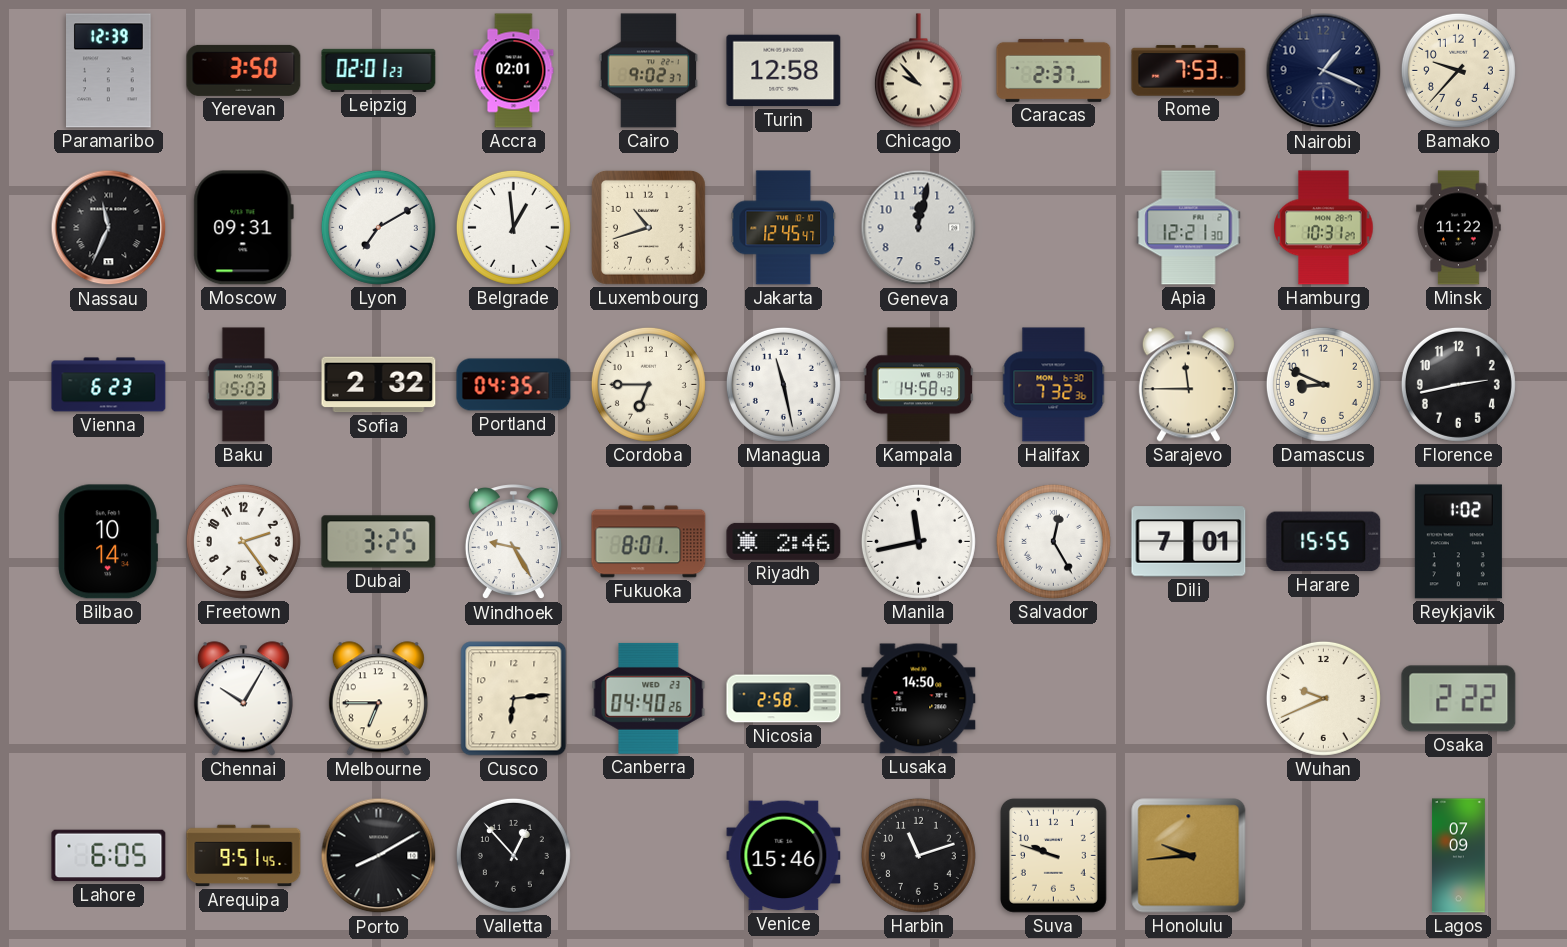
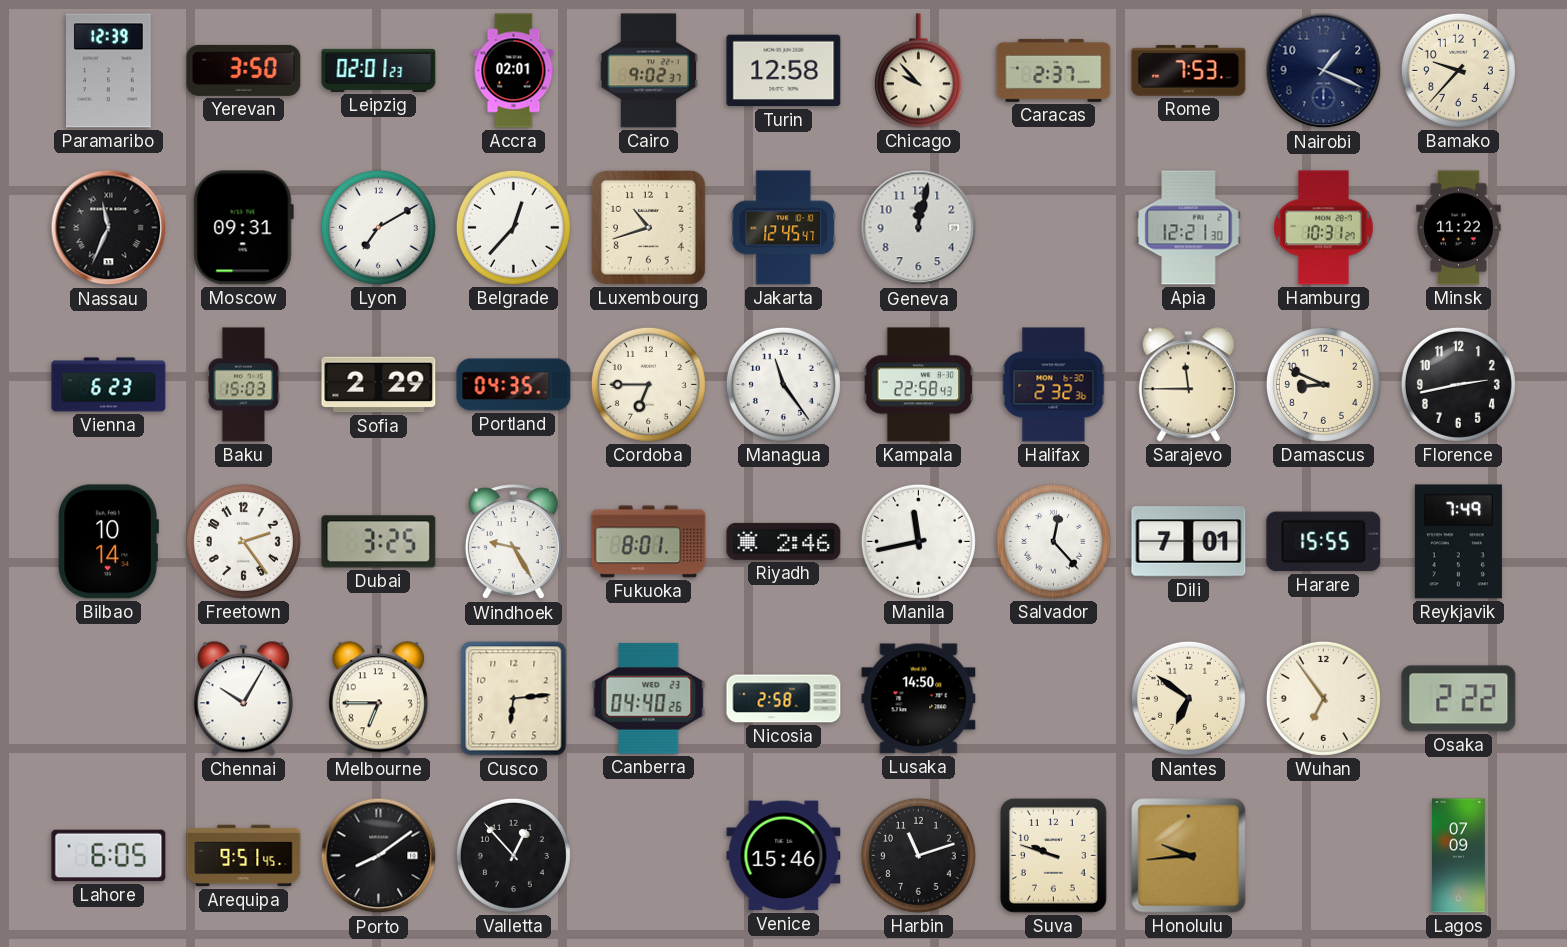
Belgrade: 12:59 -> 12:37
Sofia: 2:32 -> 2:29
Managua: 11:28 -> 11:24
Kampala: 14:58 -> 22:58
Halifax: 7:32 -> 2:32
Salvador: 12:25 -> 12:23
Reykjavik: 1:02 -> 7:49
Nantes: none -> 6:51
Wuhan: 9:41 -> 6:54
Porto: 8:10 -> 8:09
